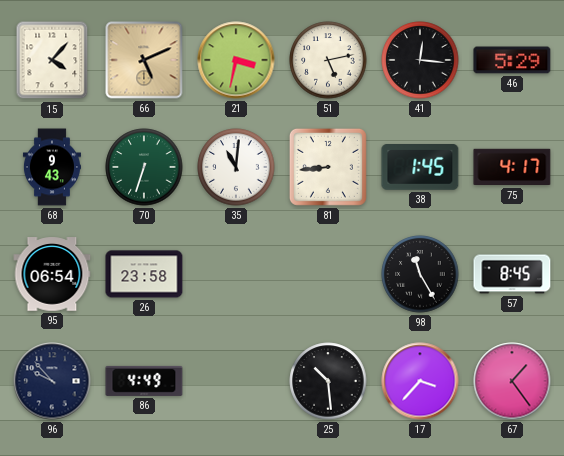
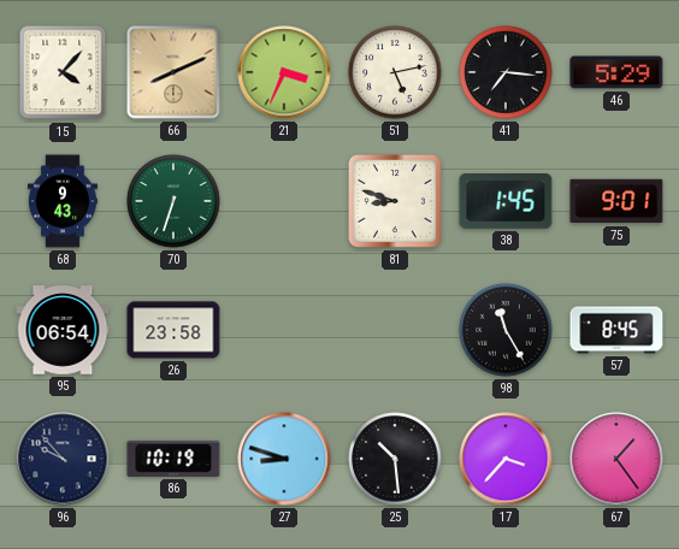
66: 5:11 -> 8:11
21: 3:32 -> 3:34
41: 12:16 -> 7:16
35: 11:01 -> none
81: 8:44 -> 8:48
75: 4:17 -> 9:01
86: 4:49 -> 10:19
27: none -> 8:48
